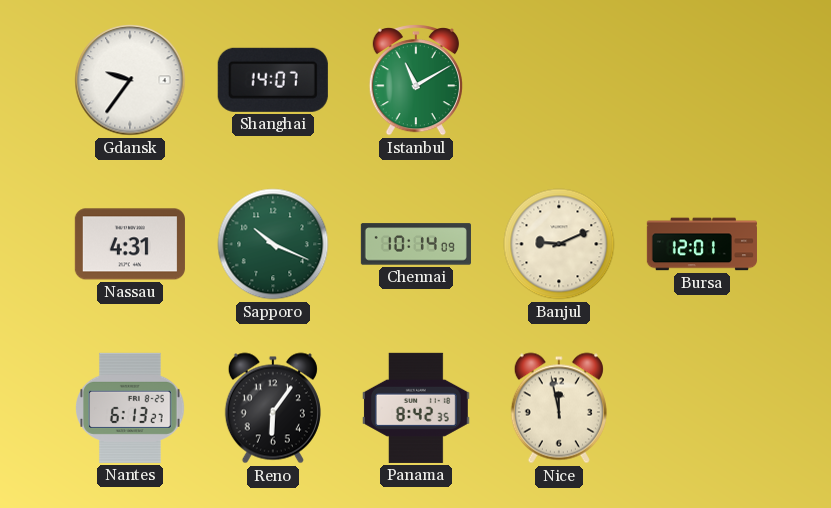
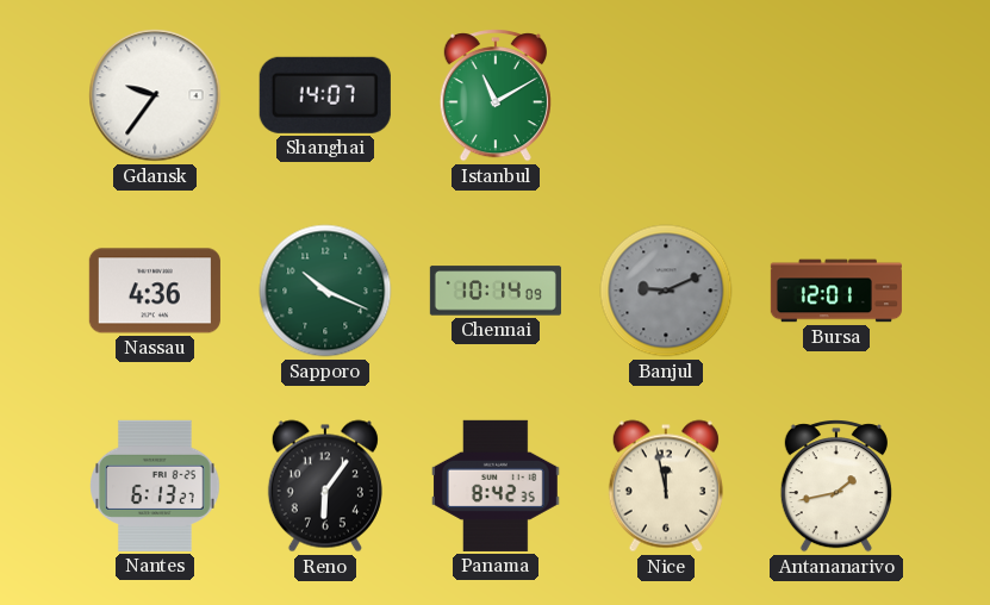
Nassau: 4:31 -> 4:36
Banjul dial: cream -> grey
Antananarivo: none -> 1:43
